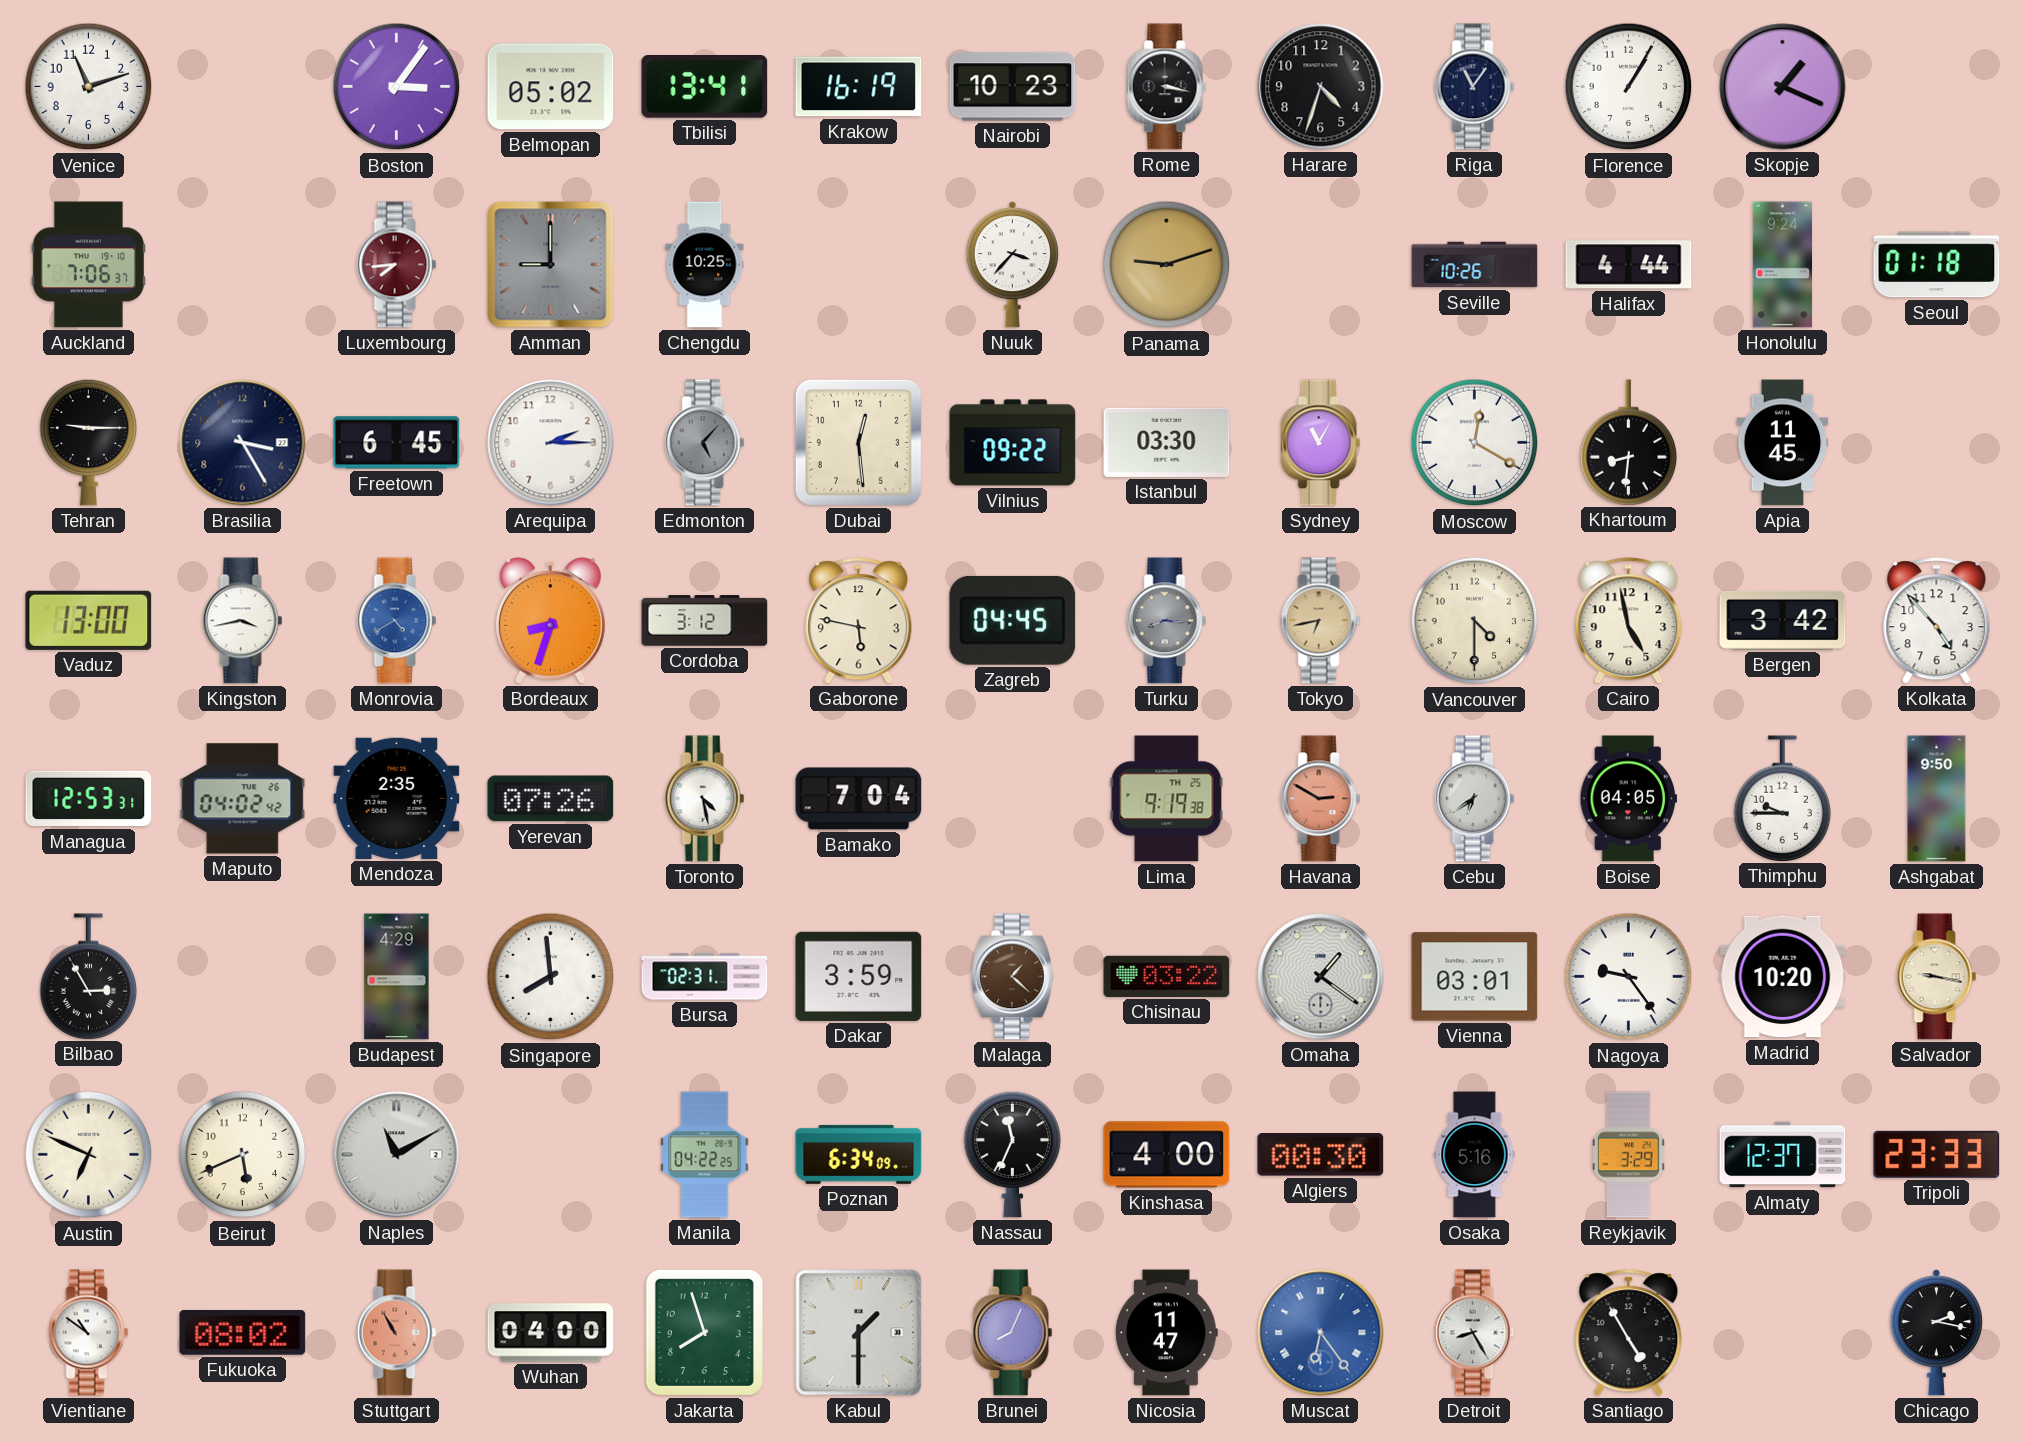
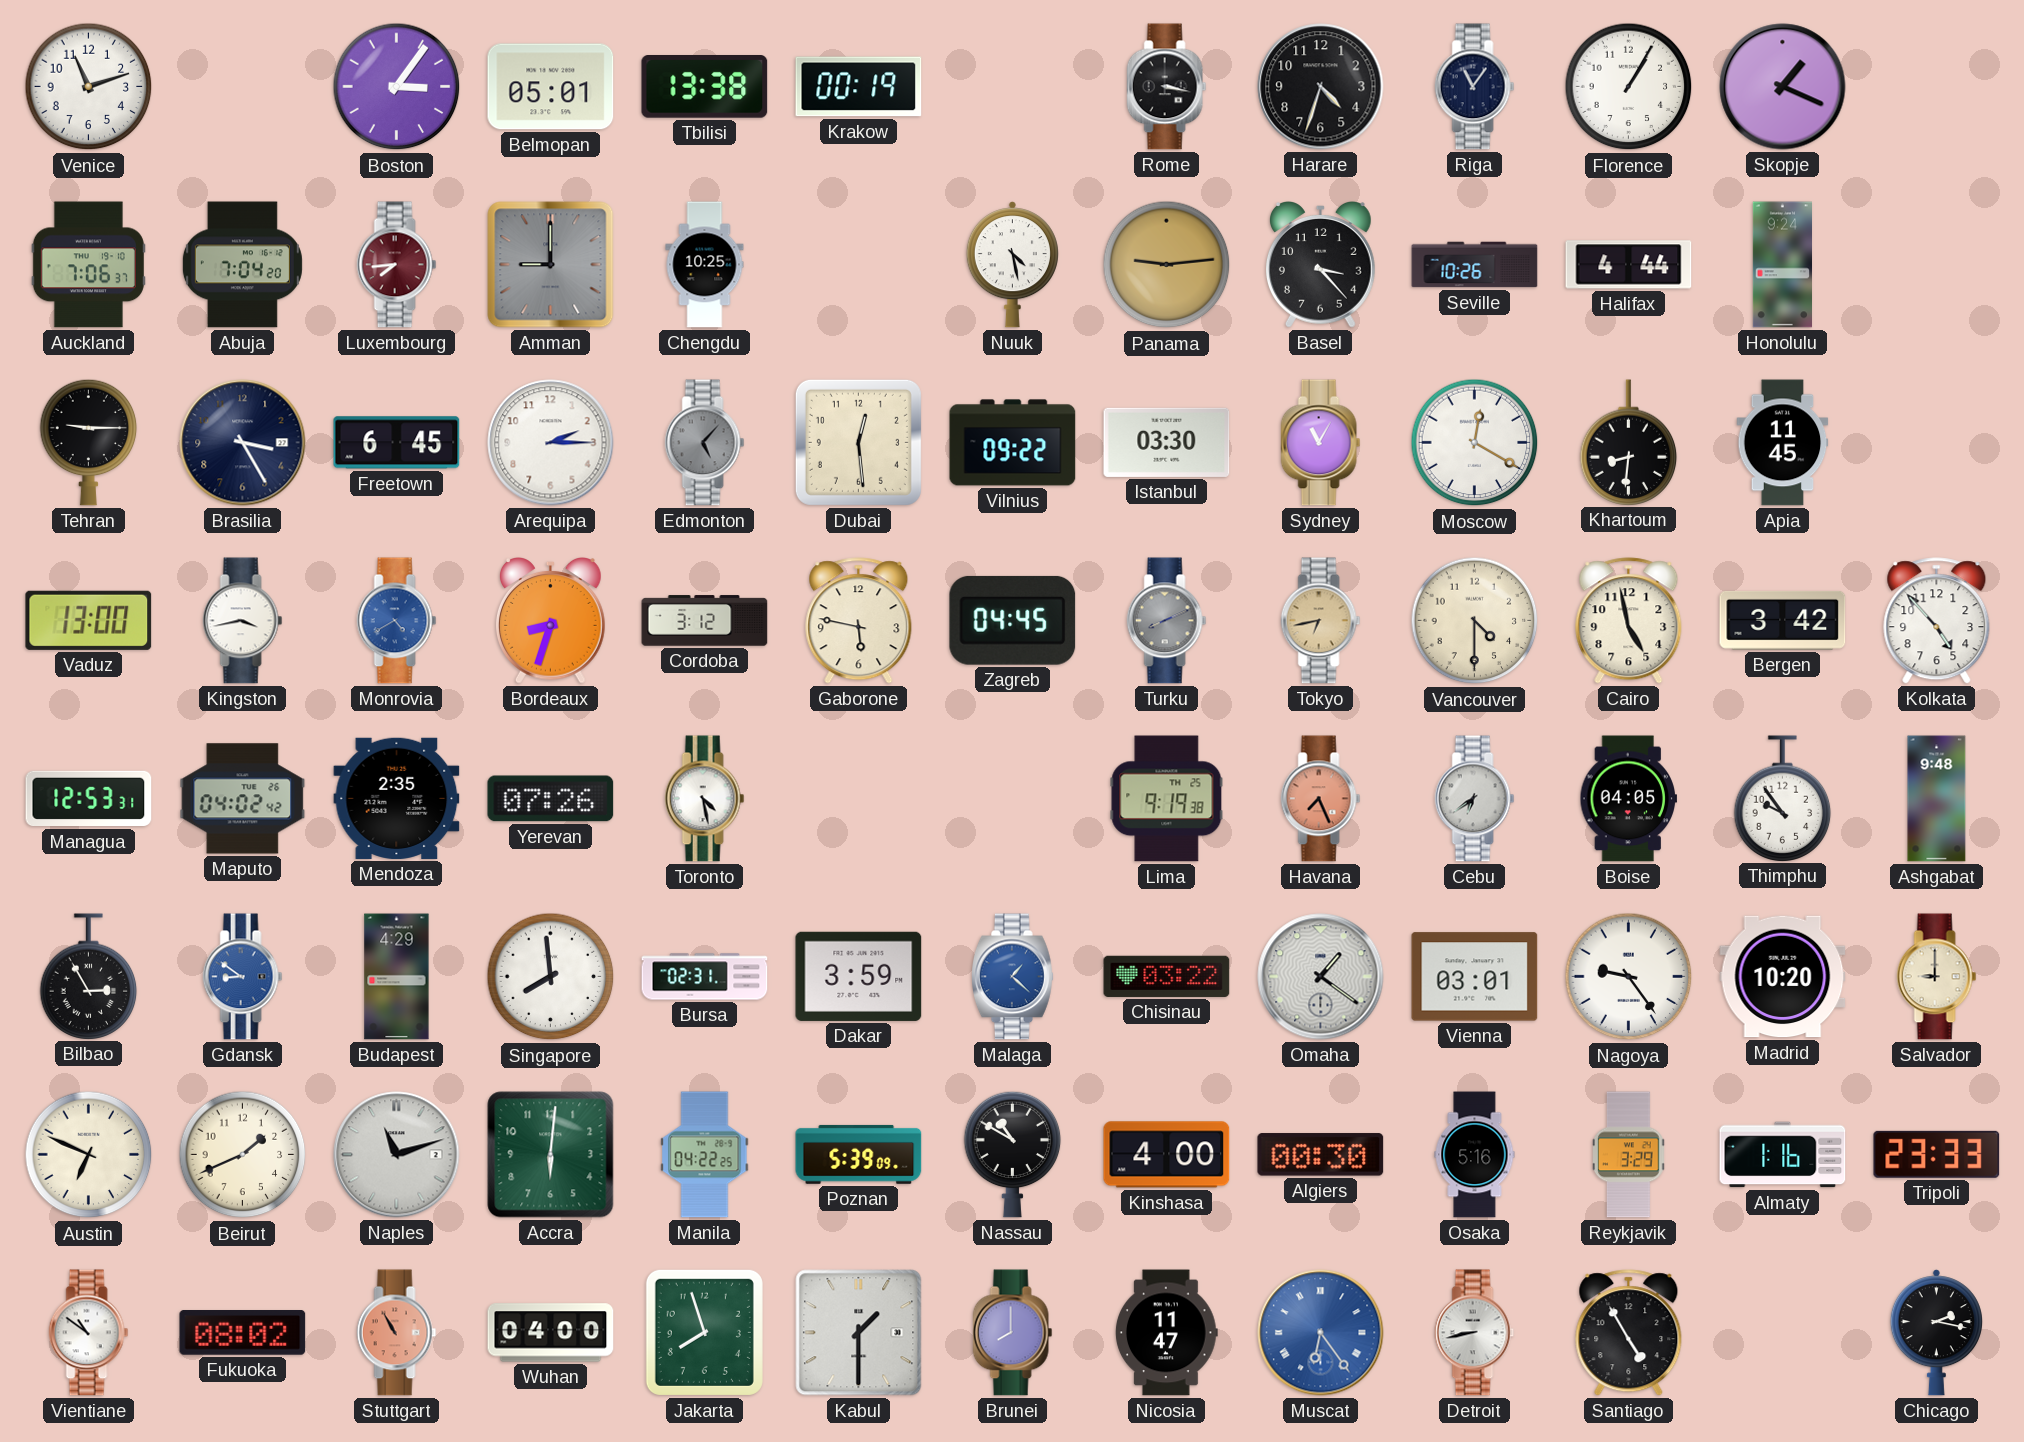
Belmopan: 05:02 -> 05:01
Tbilisi: 13:41 -> 13:38
Krakow: 16:19 -> 00:19
Nairobi: 10:23 -> none
Abuja: none -> 7:04
Nuuk: 3:37 -> 4:28
Panama: 9:12 -> 9:14
Basel: none -> 3:23
Seoul: 01:18 -> none
Turku: 8:16 -> 8:11
Bamako: 7:04 -> none
Havana: 2:50 -> 7:26
Thimphu: 9:45 -> 9:54
Ashgabat: 9:50 -> 9:48
Gdansk: none -> 8:51
Malaga dial: brown -> blue
Salvador: 9:17 -> 9:00
Beirut: 5:41 -> 1:41
Naples: 11:10 -> 11:12
Accra: none -> 6:01
Poznan: 6:34 -> 5:39
Nassau: 11:34 -> 10:50
Almaty: 12:37 -> 1:16
Brunei: 8:04 -> 8:00
Detroit: 8:25 -> 8:43
